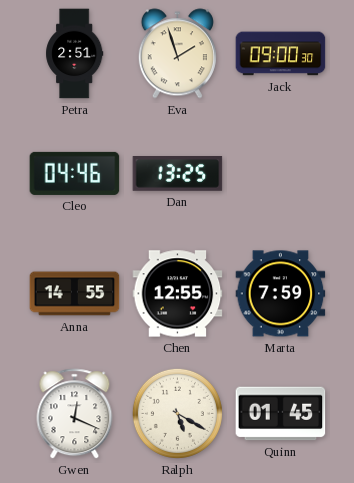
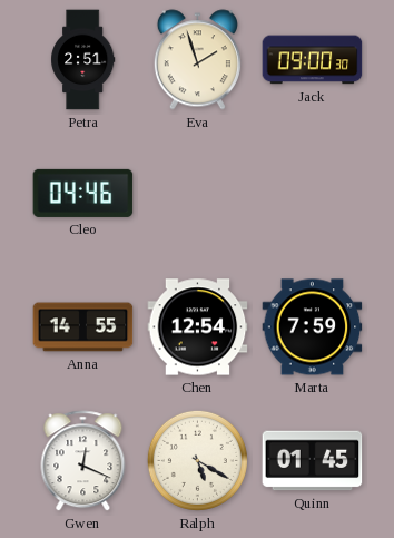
Dan: 13:25 -> none
Chen: 12:55 -> 12:54
